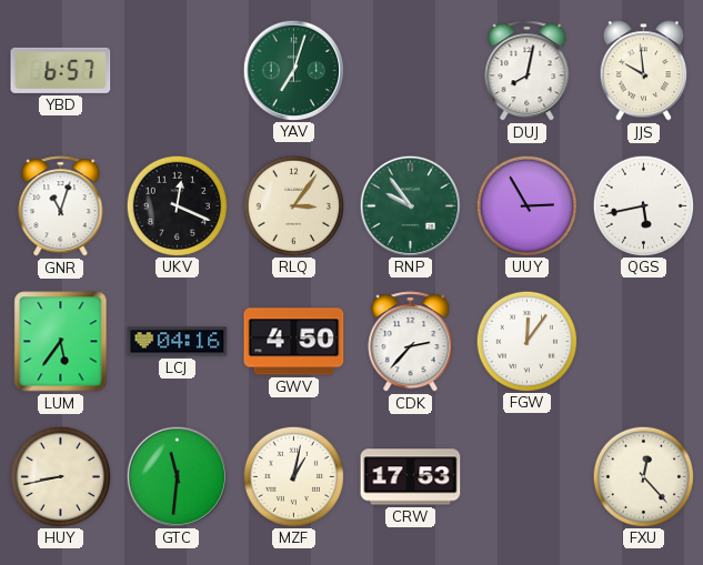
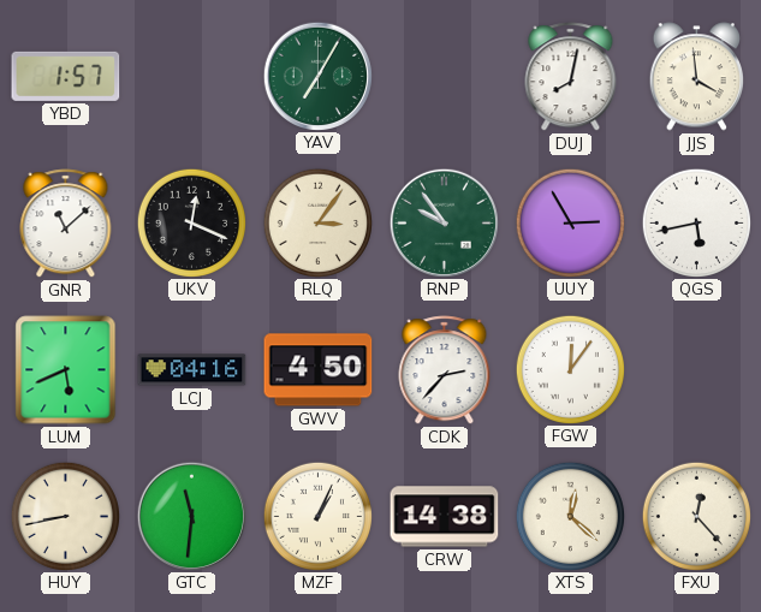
YBD: 6:57 -> 1:57
YAV: 7:03 -> 7:05
JJS: 9:59 -> 3:59
GNR: 11:03 -> 11:08
LUM: 5:36 -> 5:41
MZF: 1:02 -> 1:04
CRW: 17:53 -> 14:38
XTS: none -> 12:22
